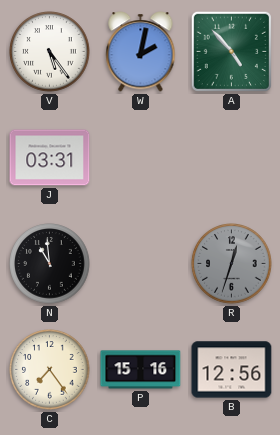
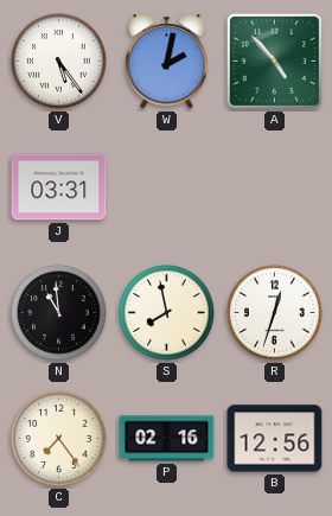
S: none -> 7:58
R dial: grey -> white
P: 15:16 -> 02:16
